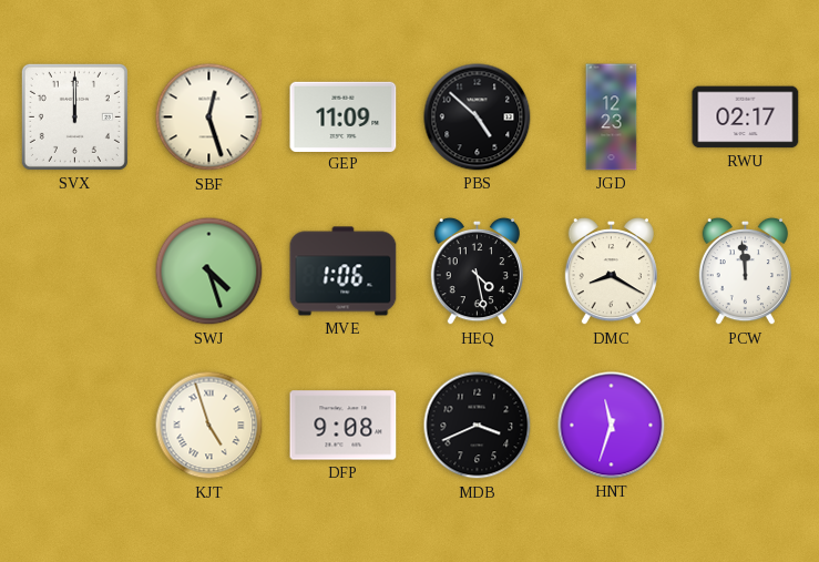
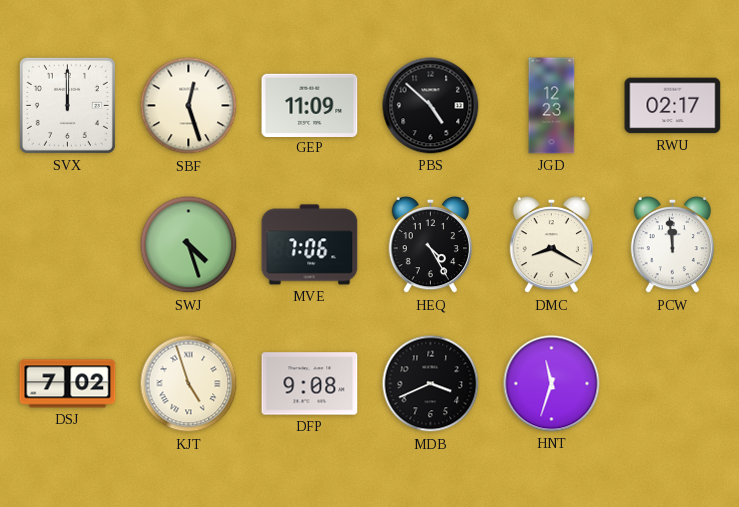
MVE: 1:06 -> 7:06
HEQ: 4:28 -> 4:25
DSJ: none -> 7:02
